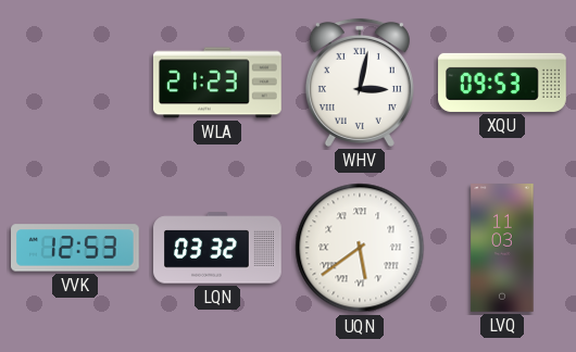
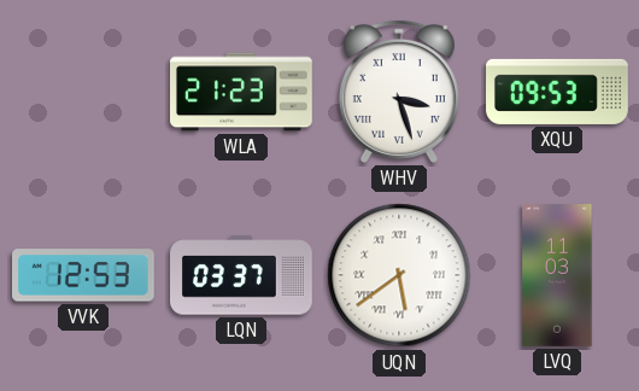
WHV: 3:02 -> 3:27
LQN: 03:32 -> 03:37
